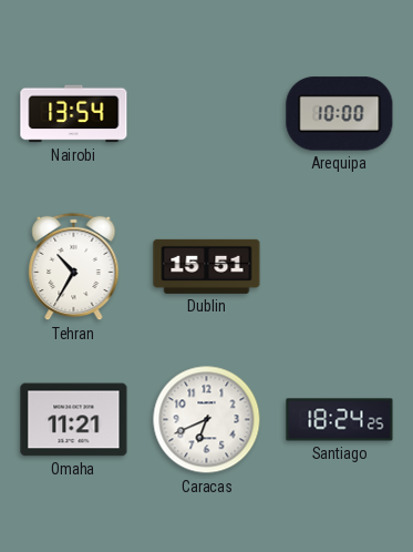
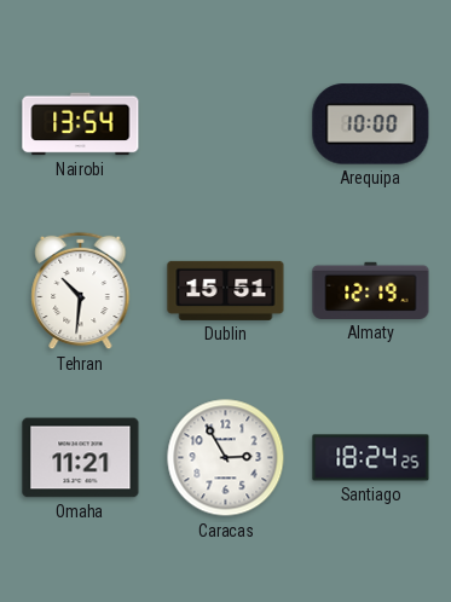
Tehran: 10:35 -> 10:31
Almaty: none -> 12:19
Caracas: 6:41 -> 2:55
